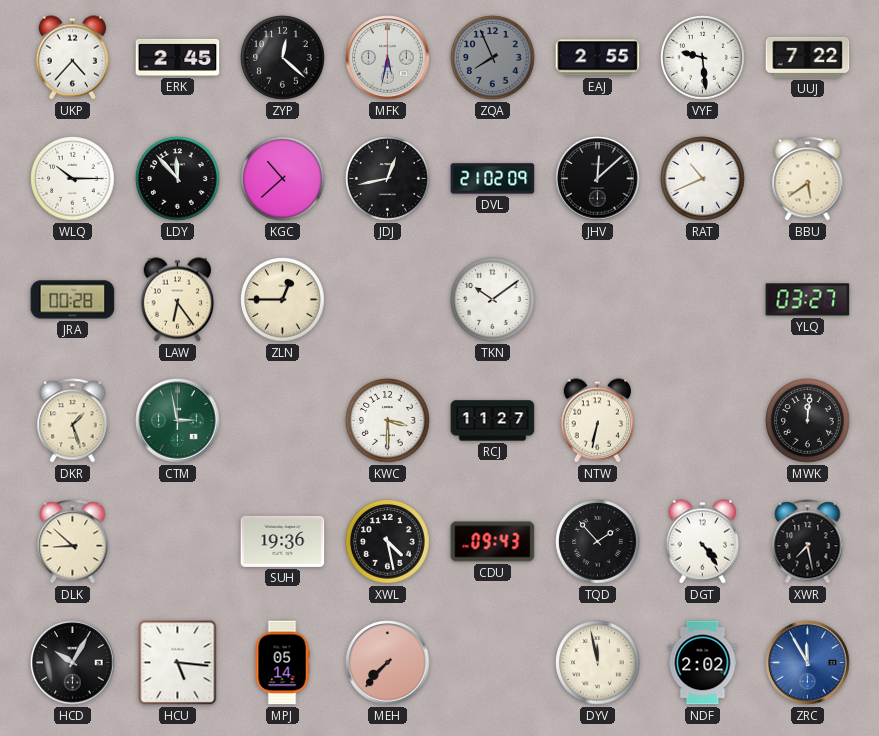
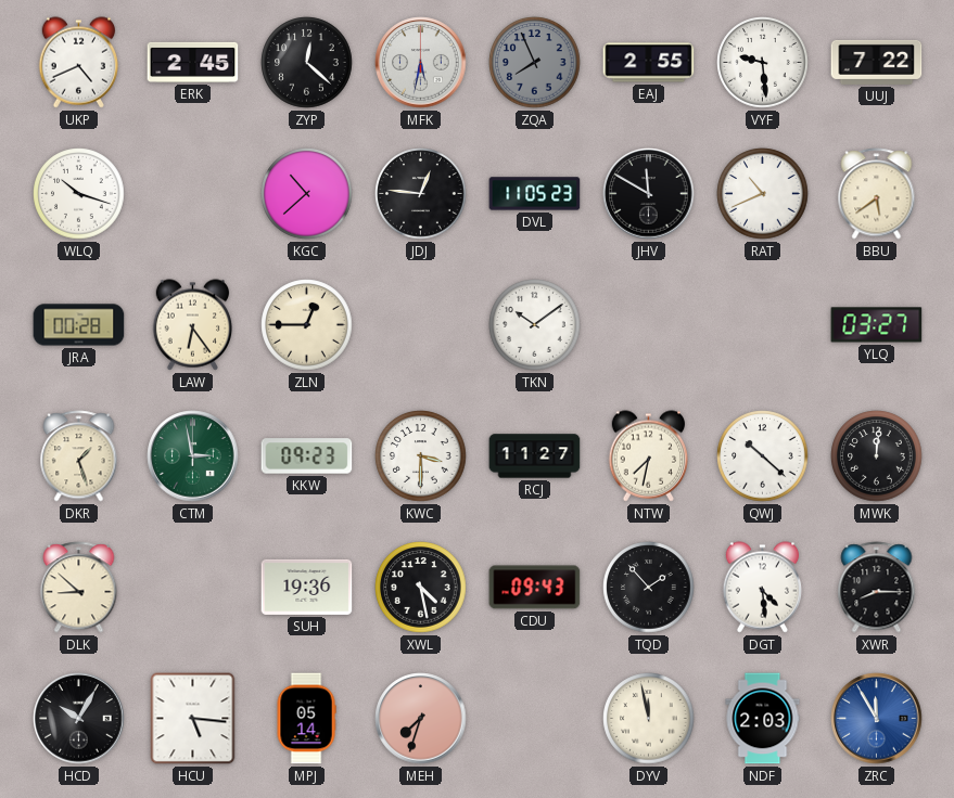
UKP: 4:37 -> 4:41
WLQ: 10:15 -> 10:18
LDY: 11:53 -> none
JDJ: 12:43 -> 12:46
DVL: 21:02 -> 11:05
JHV: 12:08 -> 11:50
KKW: none -> 09:23
NTW: 6:32 -> 7:32
QWJ: none -> 10:22
DGT: 4:24 -> 4:29
XWR: 7:28 -> 8:15
MEH: 7:37 -> 7:33
NDF: 2:02 -> 2:03
